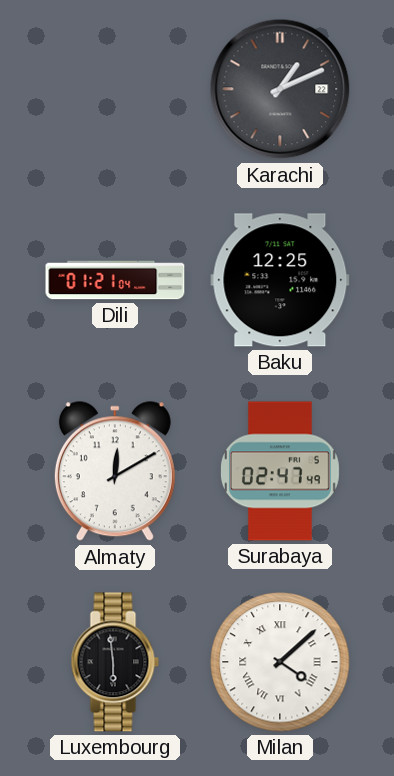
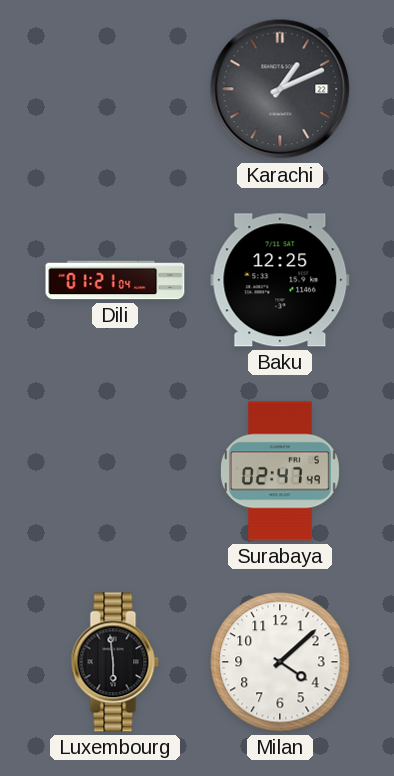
Almaty: 12:10 -> none
Milan numerals: Roman -> Arabic
